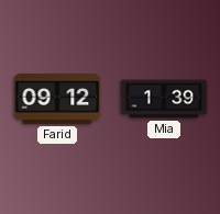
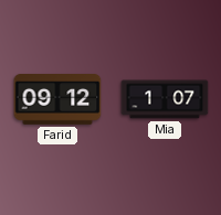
Mia: 1:39 -> 1:07
